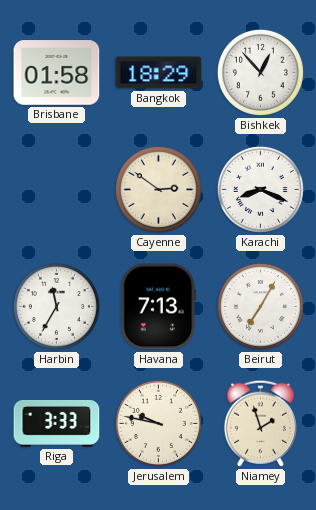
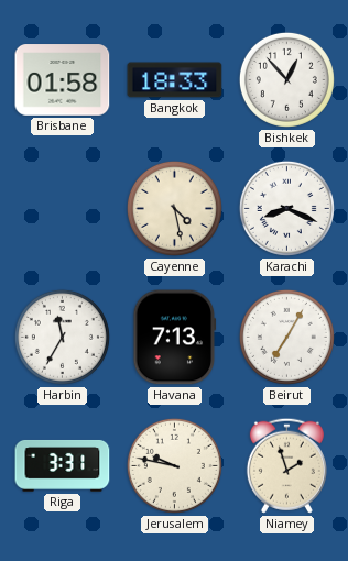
Bangkok: 18:29 -> 18:33
Cayenne: 2:51 -> 4:28
Riga: 3:33 -> 3:31
